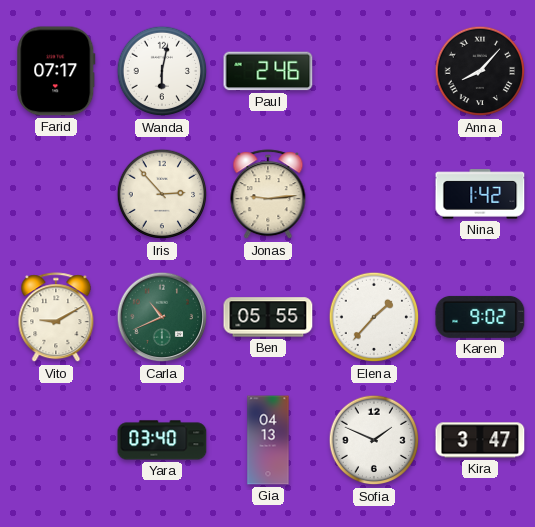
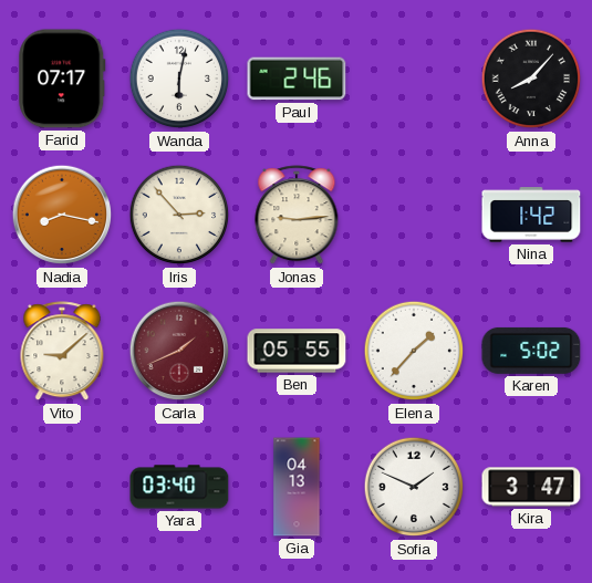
Nadia: none -> 8:17
Vito: 9:10 -> 9:08
Carla: 10:41 -> 1:41
Carla dial: green -> burgundy
Karen: 9:02 -> 5:02
